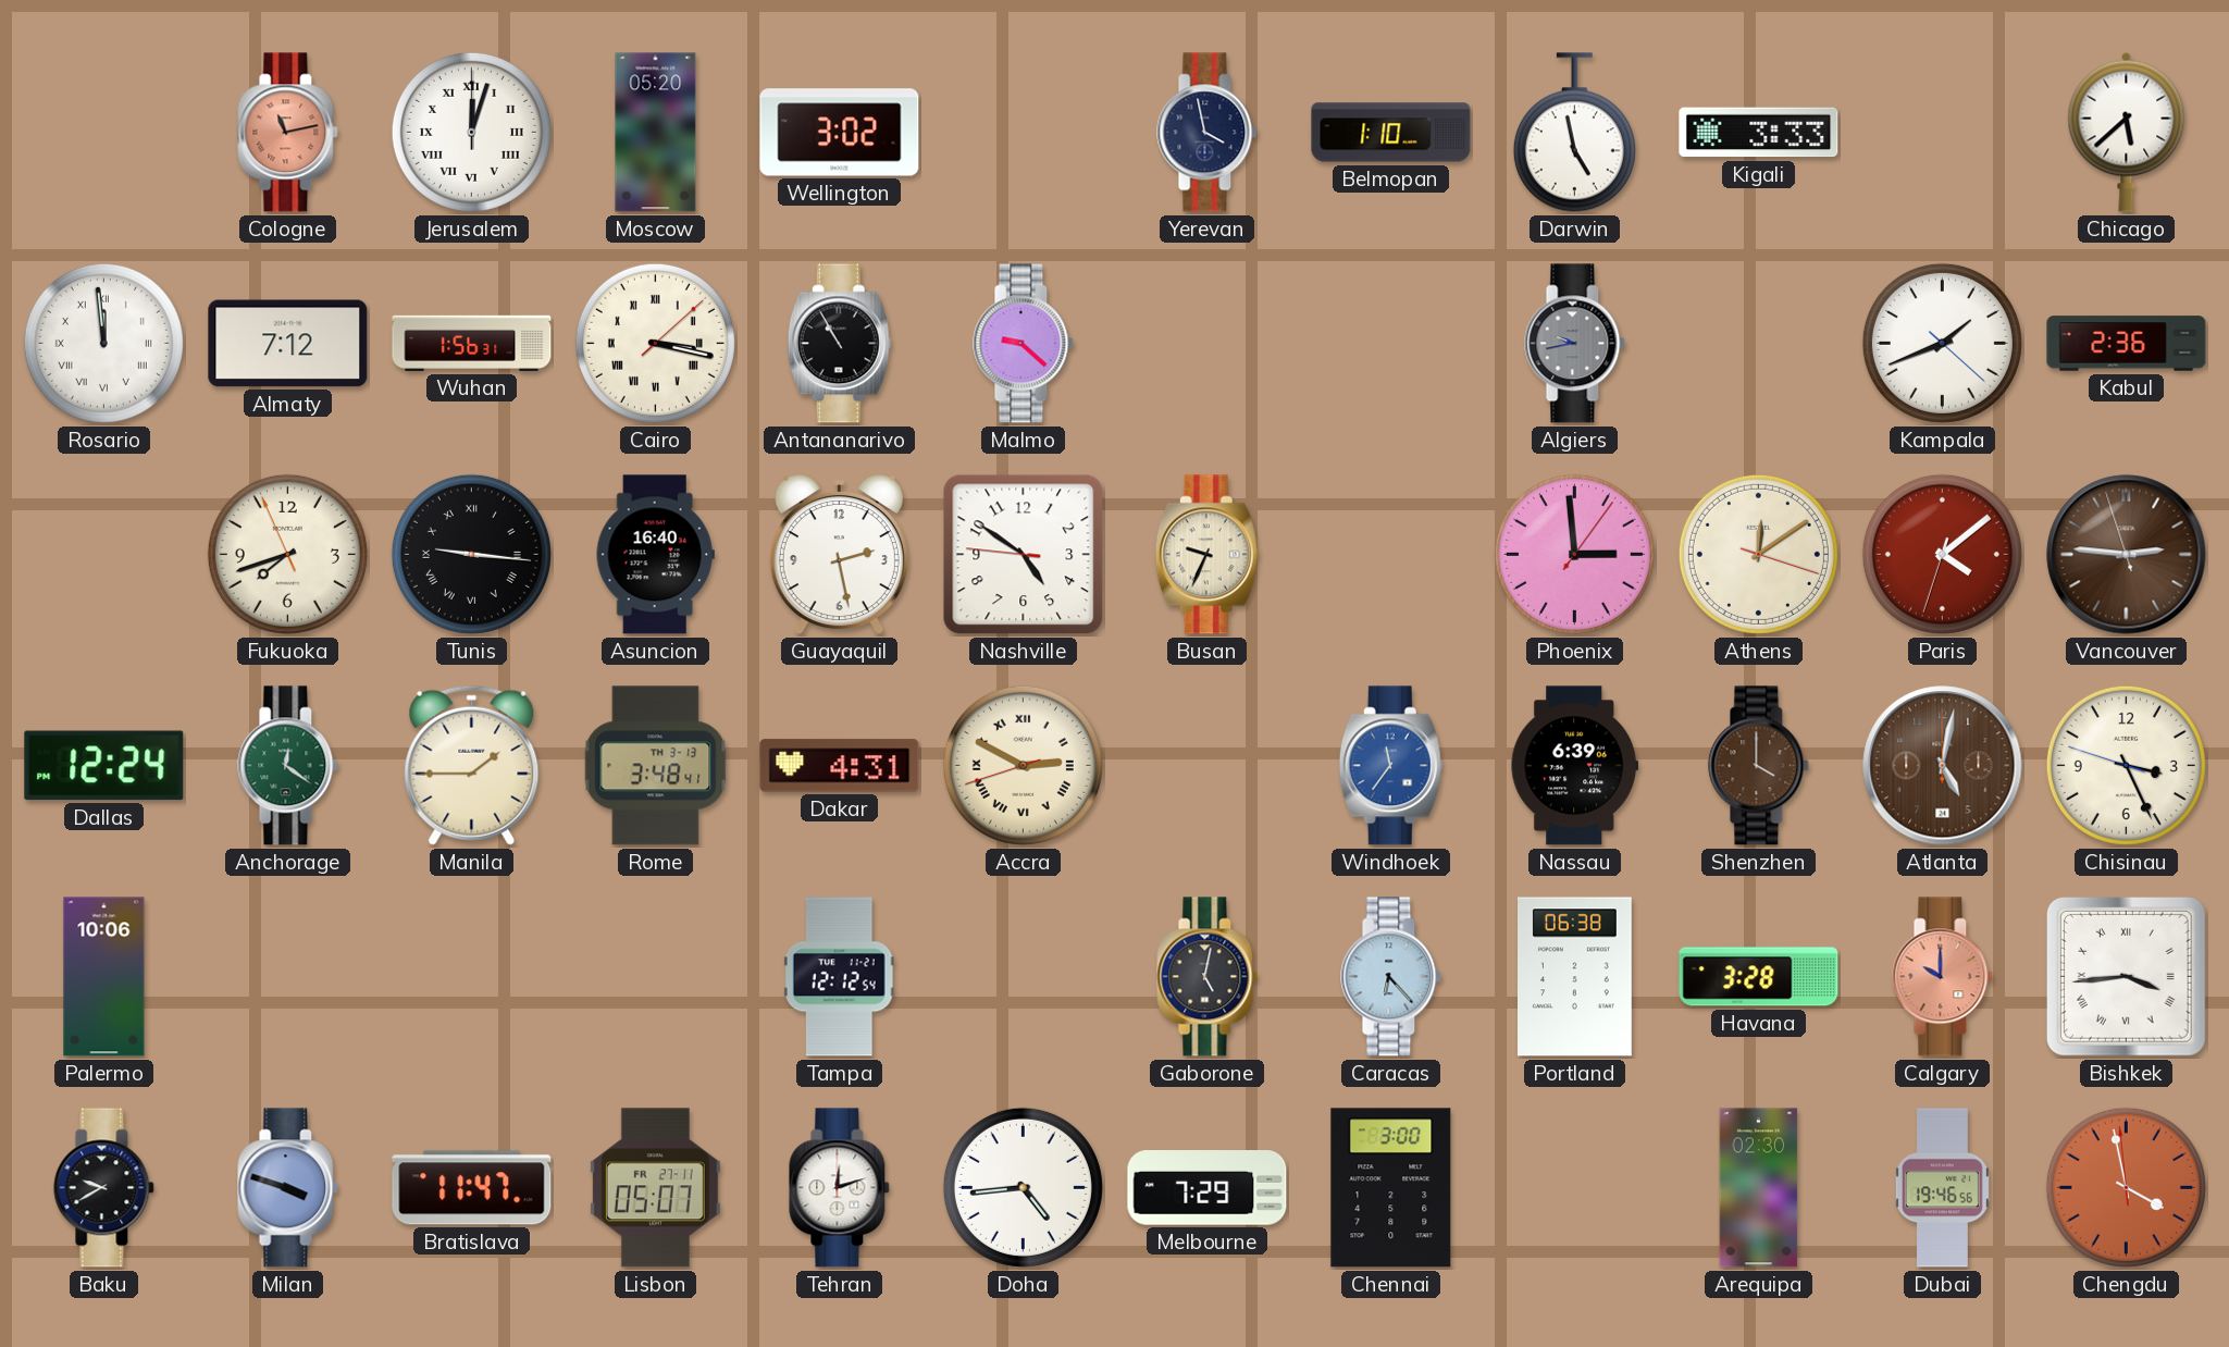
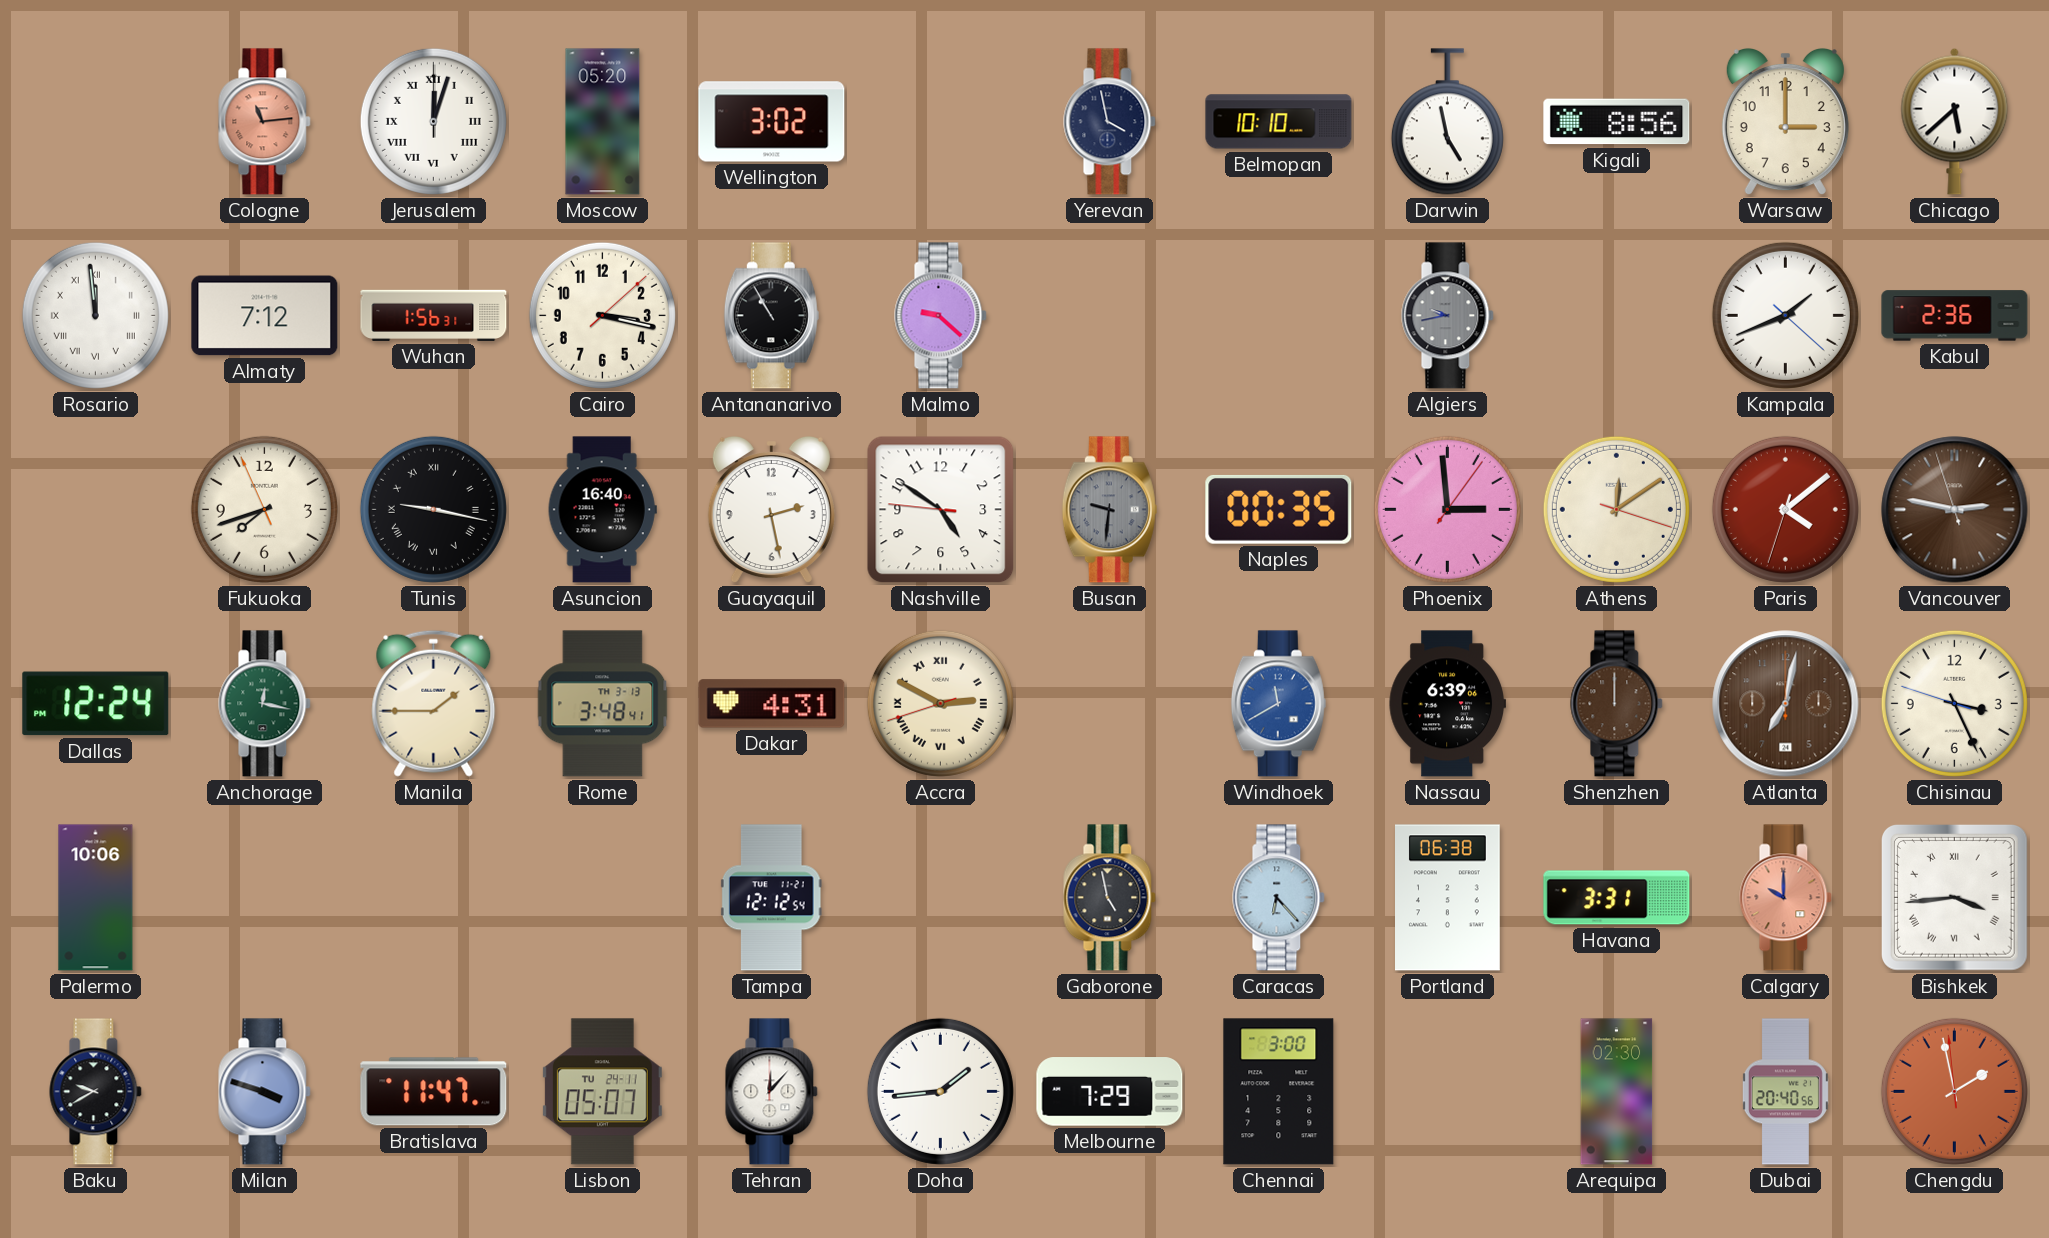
Cologne: 11:13 -> 11:14
Belmopan: 1:10 -> 10:10
Kigali: 3:33 -> 8:56
Warsaw: none -> 3:00
Cairo numerals: Roman -> Arabic
Tunis: 9:16 -> 9:17
Busan: 9:34 -> 9:31
Busan dial: cream -> grey
Naples: none -> 00:35
Vancouver: 2:45 -> 2:46
Anchorage: 12:21 -> 12:17
Windhoek: 11:36 -> 11:40
Shenzhen: 4:00 -> 12:00
Atlanta: 5:02 -> 7:02
Gaborone: 5:02 -> 4:58
Havana: 3:28 -> 3:31
Lisbon date: FR 27-11 -> TU 24-11
Tehran: 12:12 -> 12:07
Doha: 4:44 -> 1:44
Dubai: 19:46 -> 20:40
Chengdu: 3:57 -> 1:57
